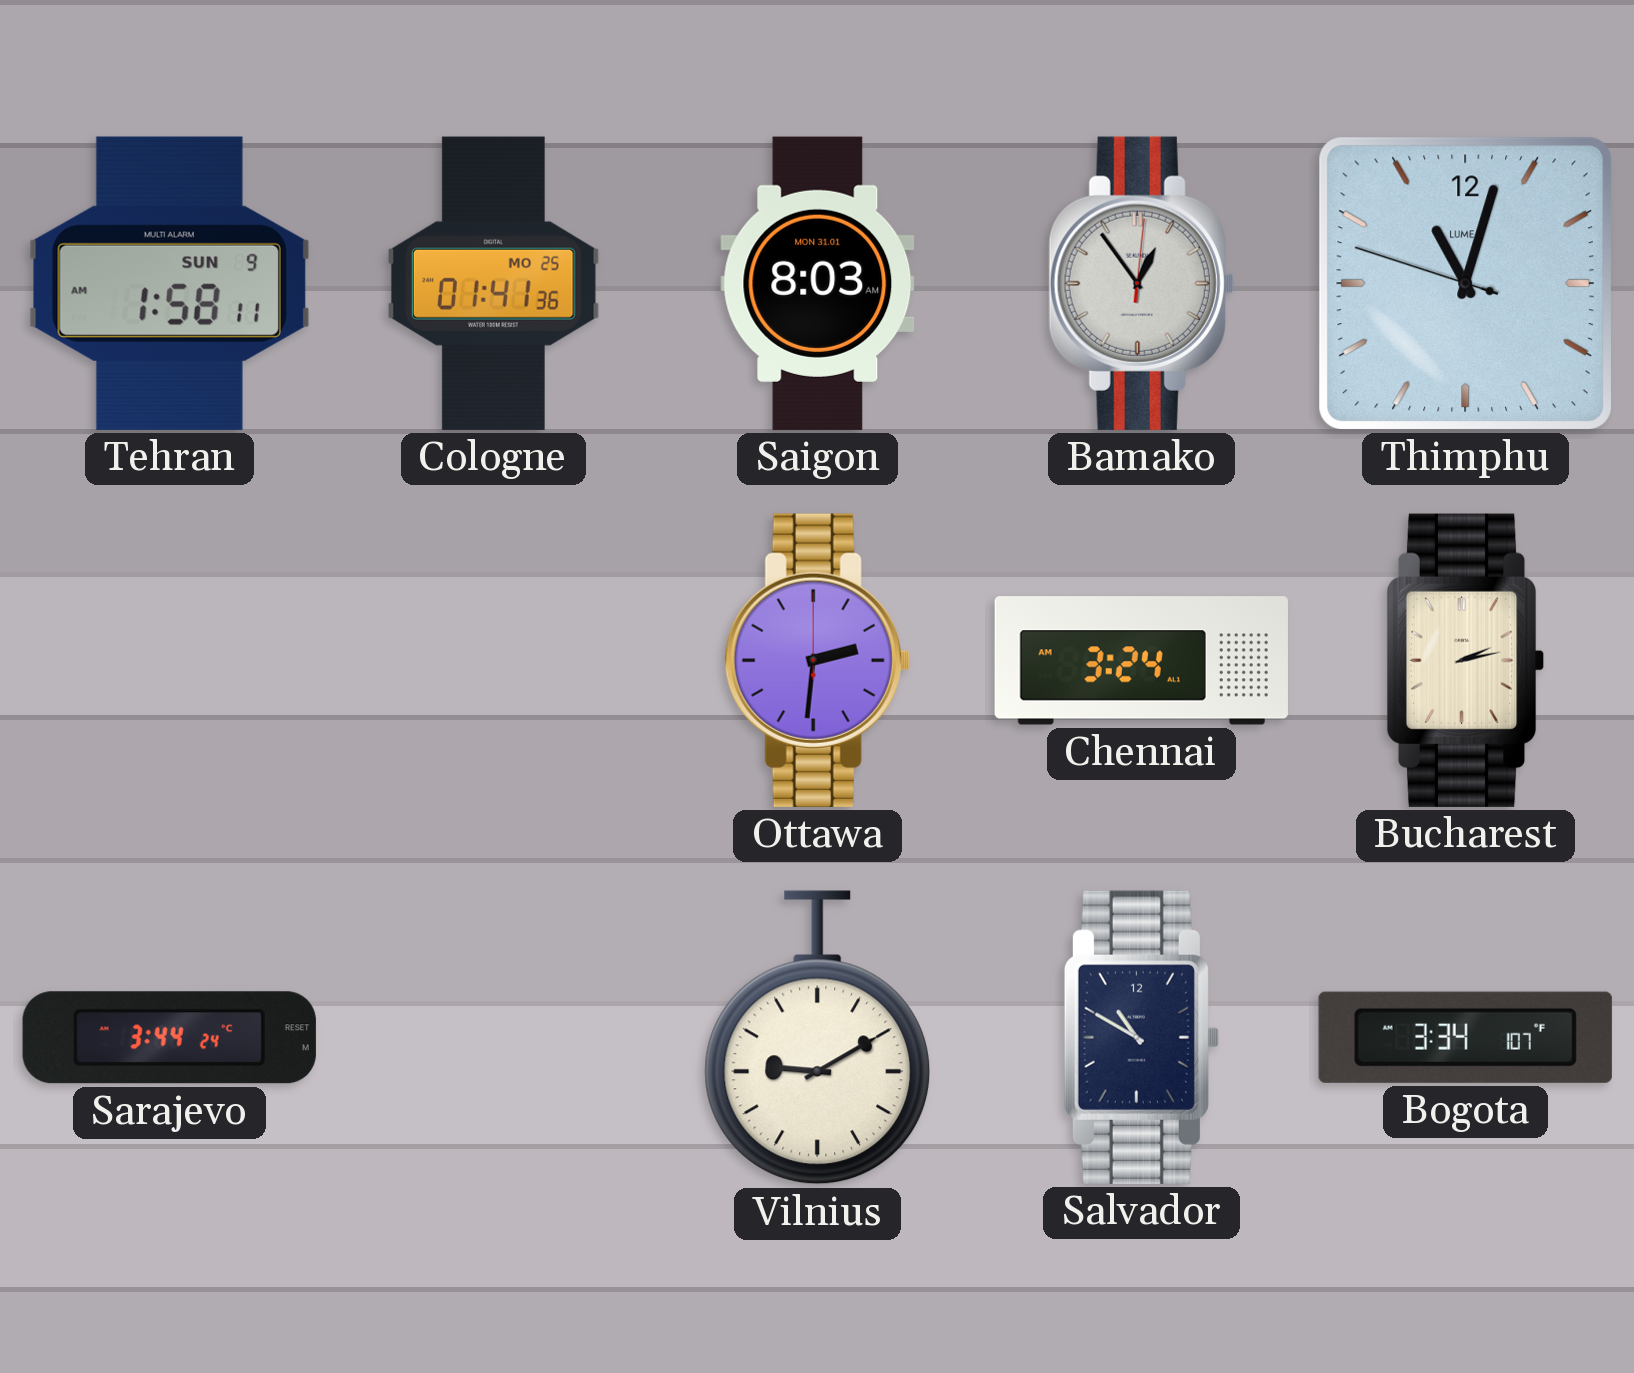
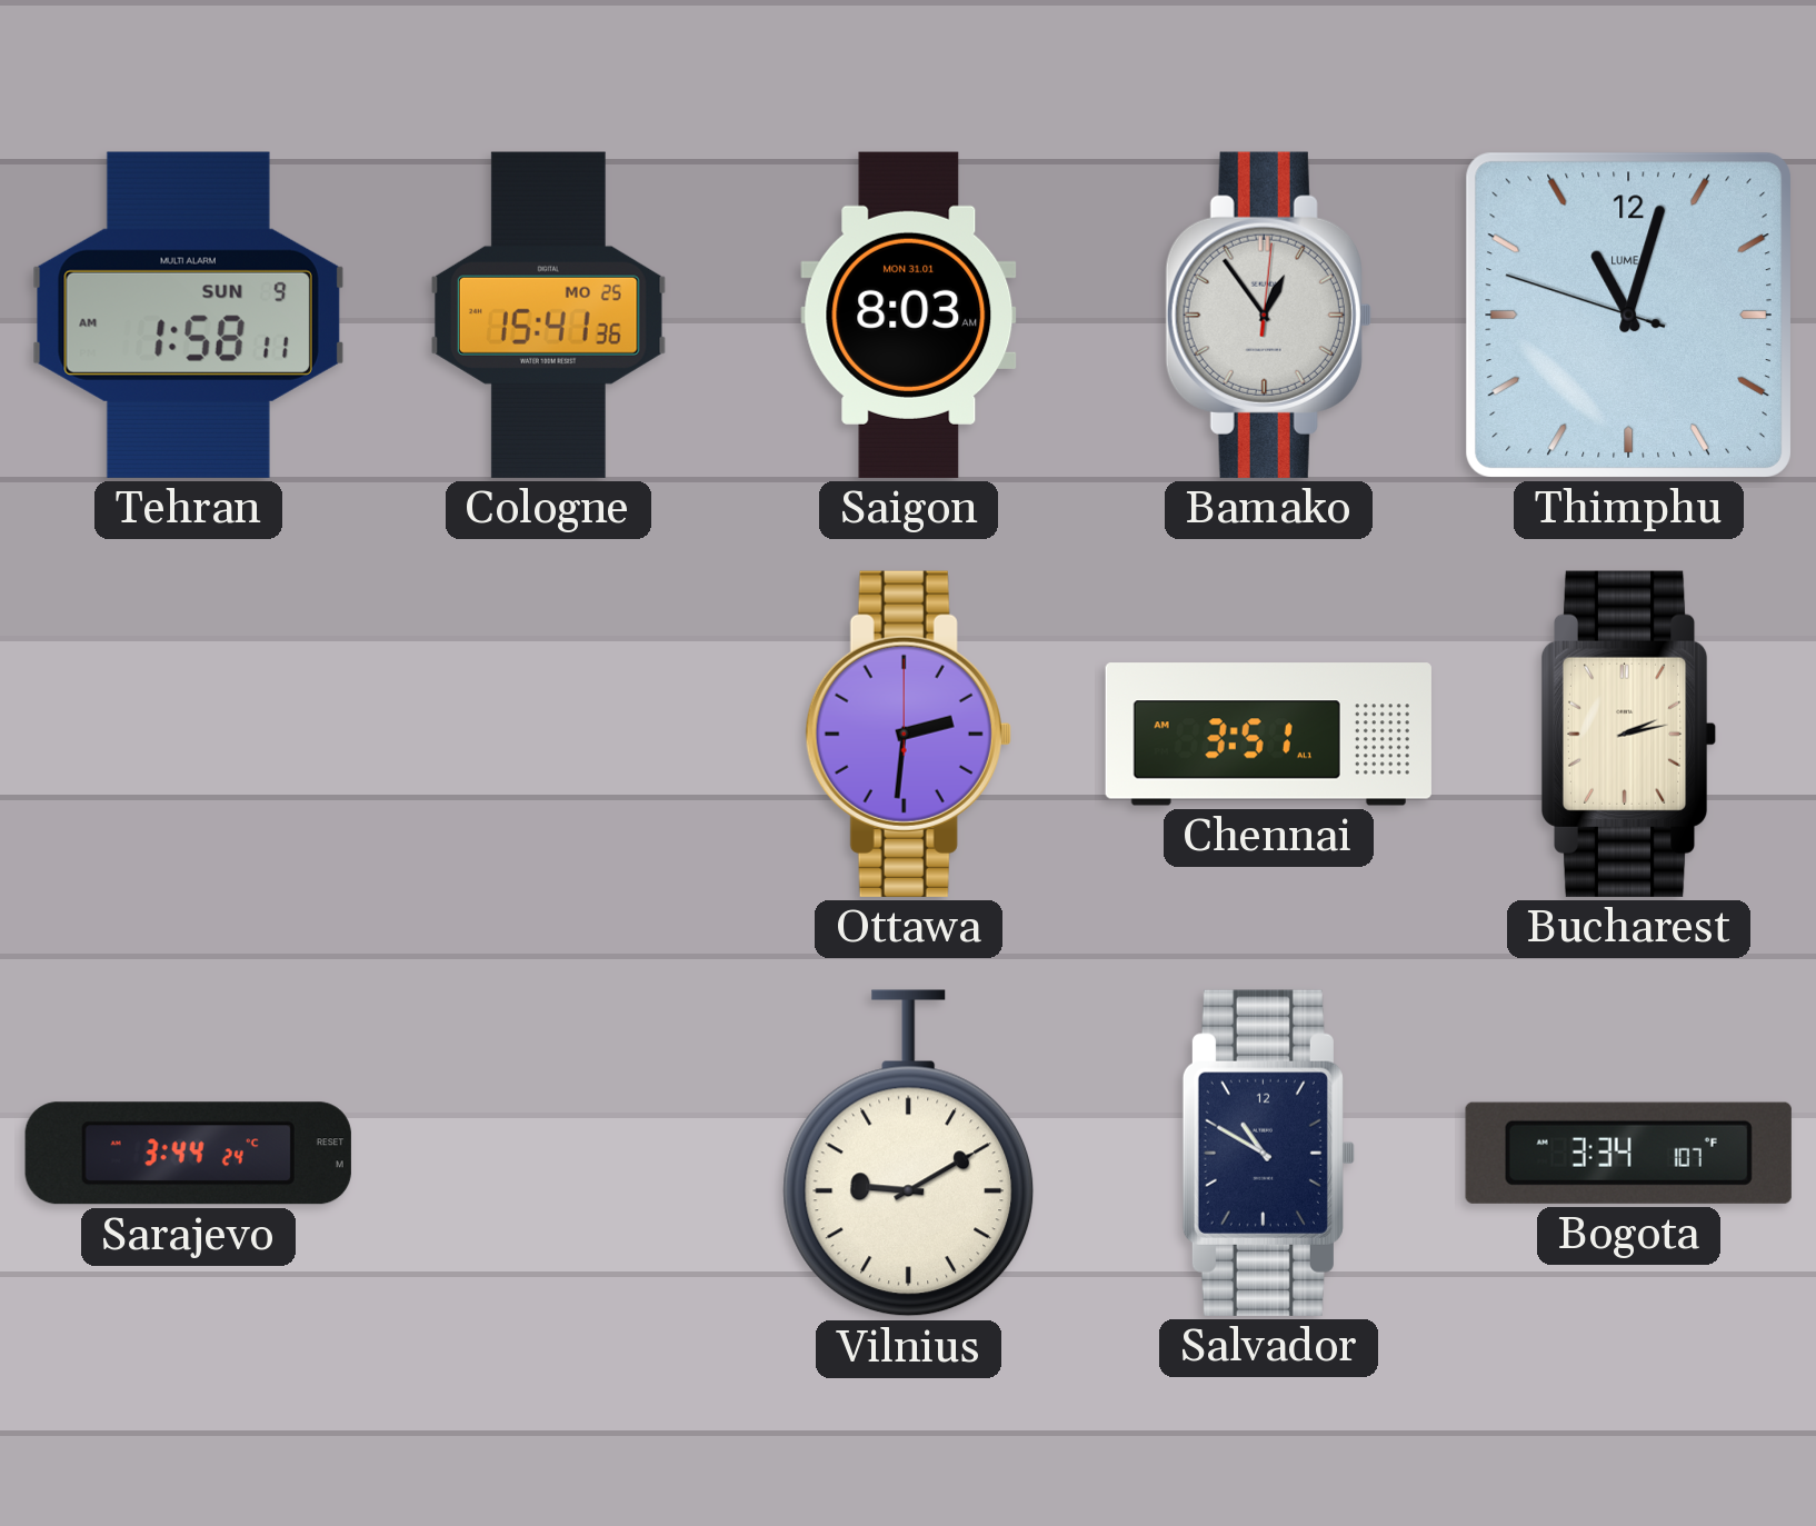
Cologne: 01:41 -> 15:41
Chennai: 3:24 -> 3:51
